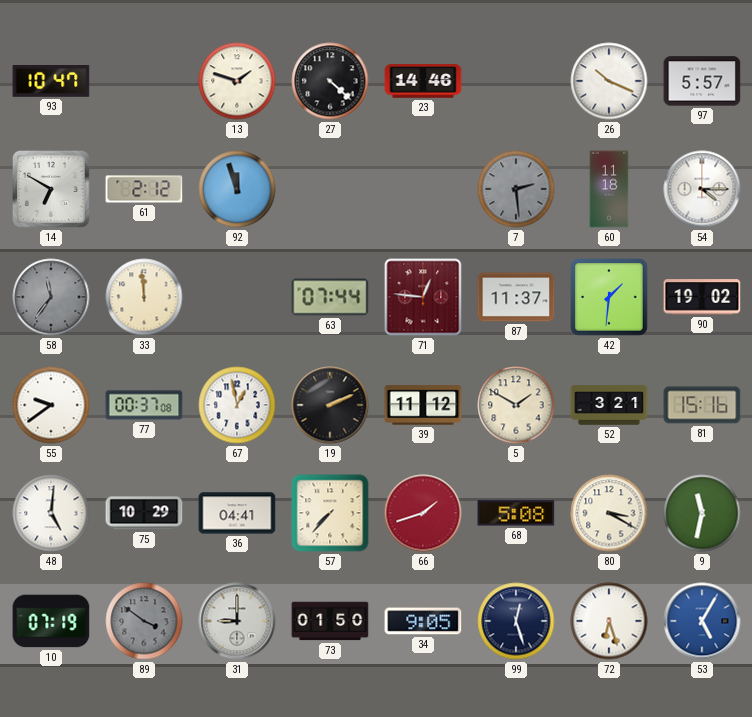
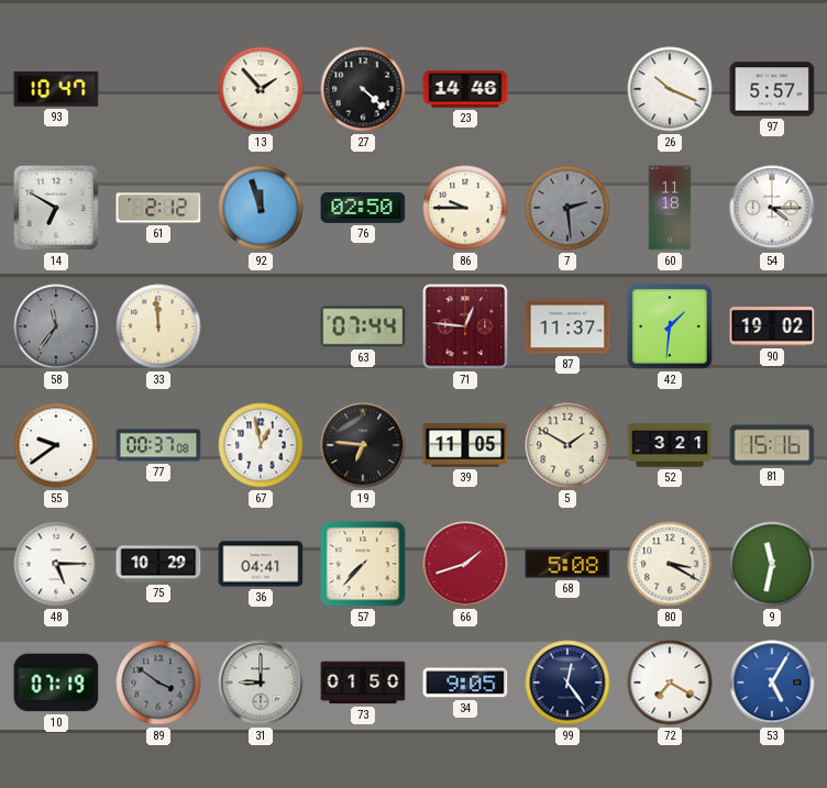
13: 1:48 -> 1:53
76: none -> 02:50
86: none -> 9:45
19: 2:11 -> 6:46
39: 11:12 -> 11:05
48: 5:01 -> 5:15
99: 12:27 -> 12:24
72: 6:27 -> 7:20
